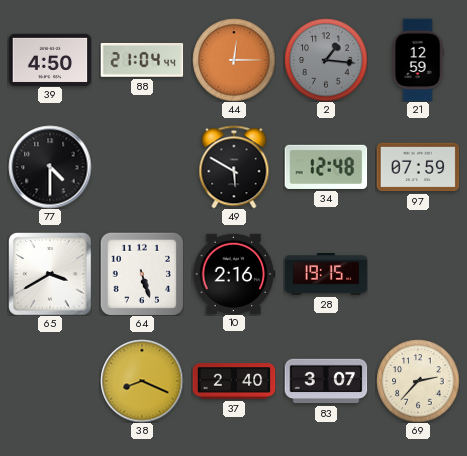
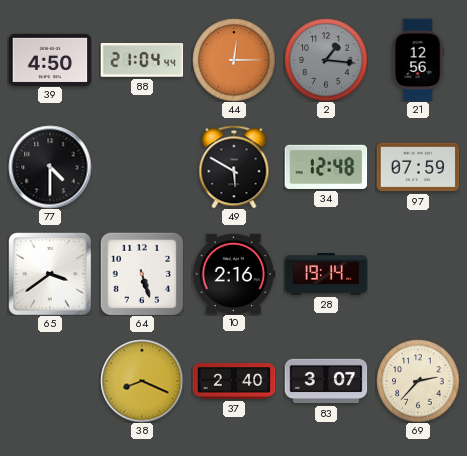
21: 12:59 -> 12:56
65: 3:40 -> 3:39
28: 19:15 -> 19:14
